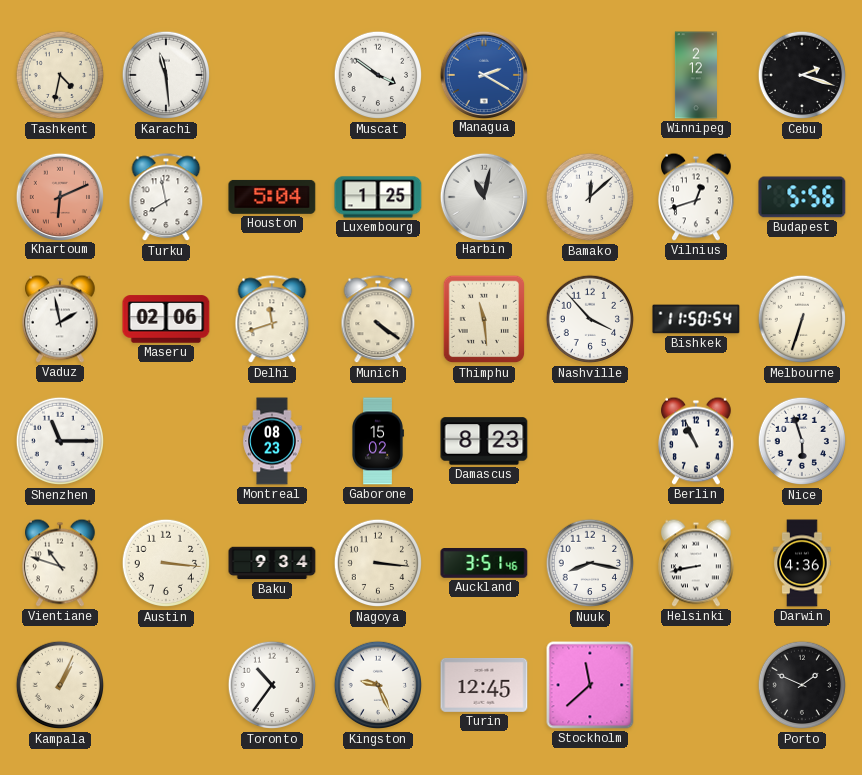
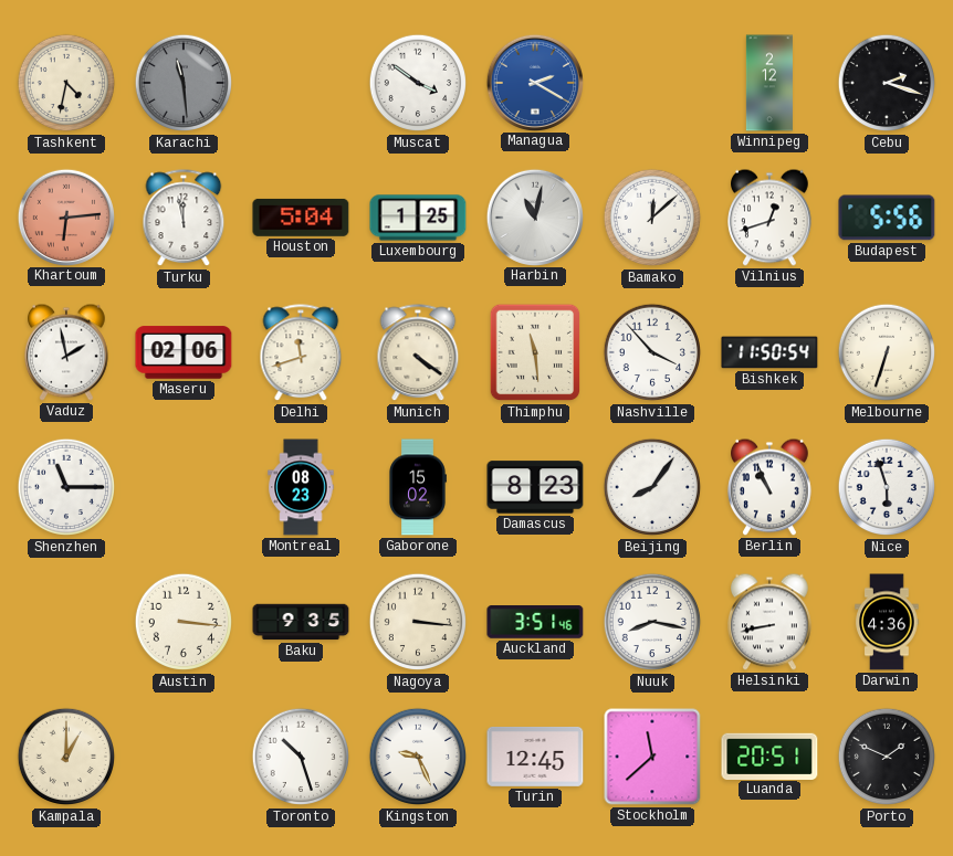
Karachi dial: white -> grey
Khartoum: 6:11 -> 6:14
Turku: 7:58 -> 11:58
Beijing: none -> 8:06
Vientiane: 10:48 -> none
Baku: 9:34 -> 9:35
Kampala: 1:04 -> 1:00
Toronto: 10:36 -> 10:27
Luanda: none -> 20:51
